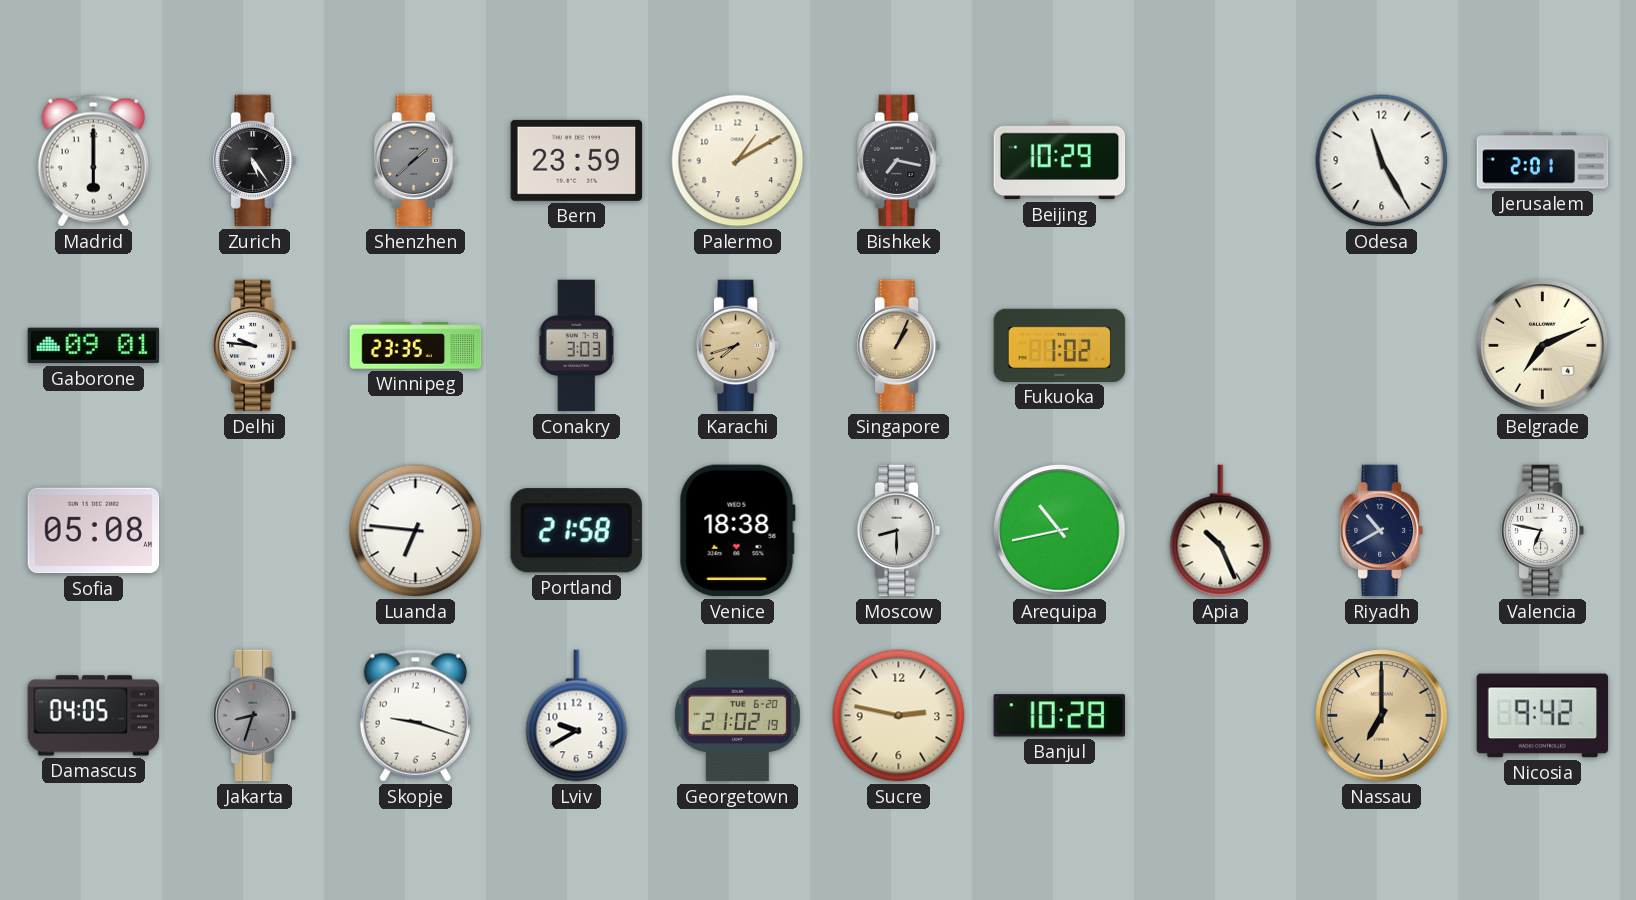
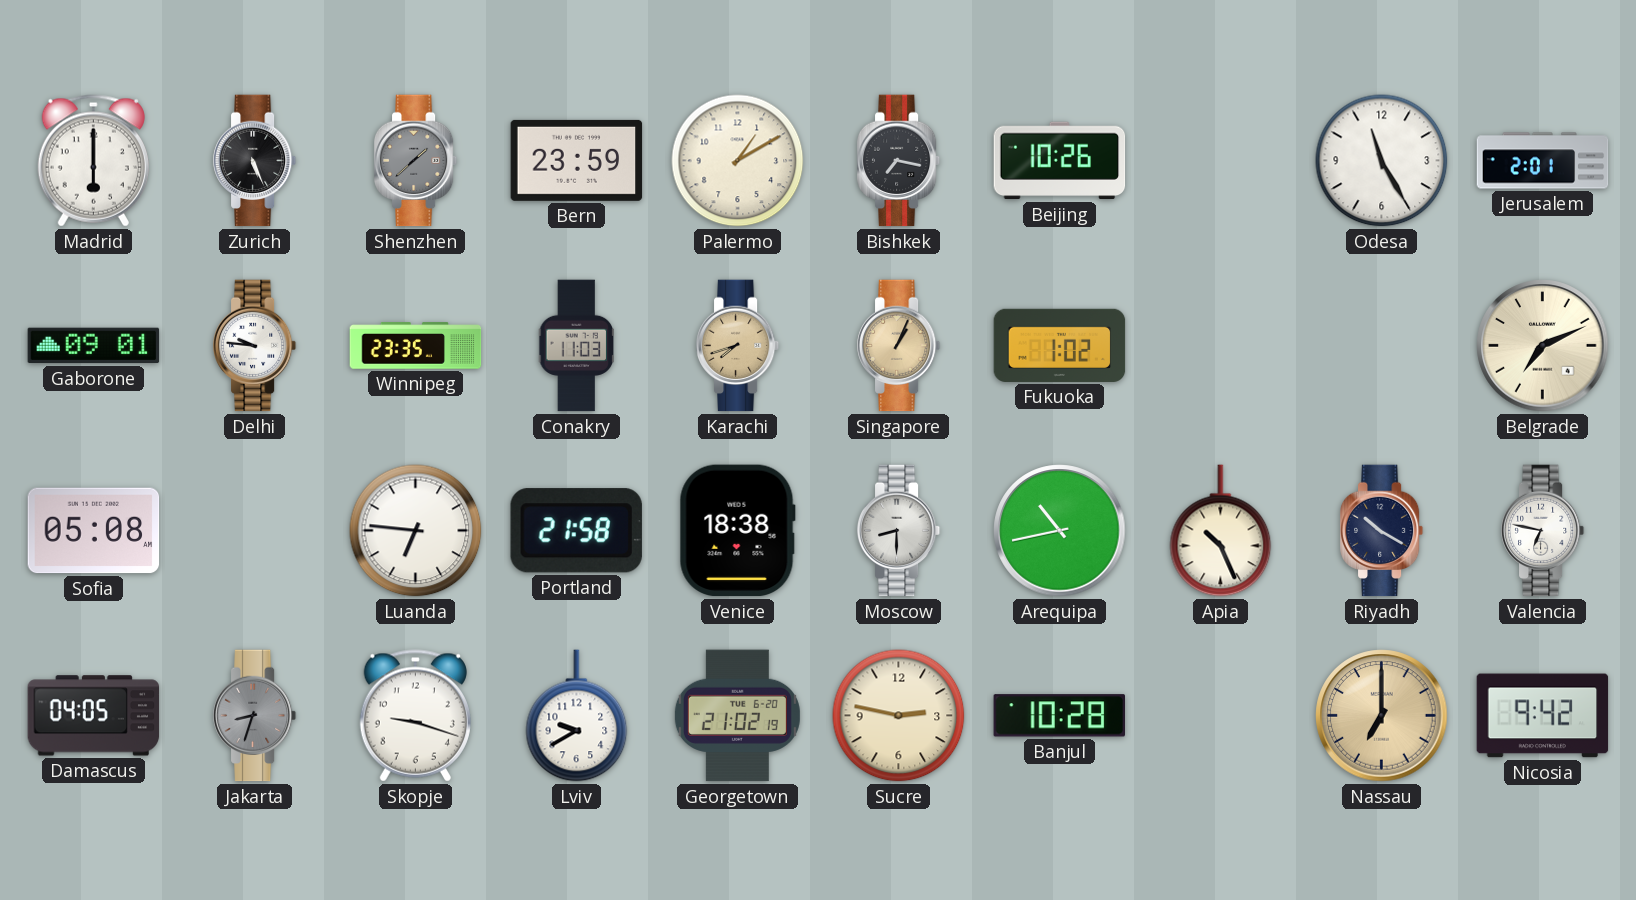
Zurich: 5:24 -> 5:26
Beijing: 10:29 -> 10:26
Conakry: 3:03 -> 11:03
Riyadh: 10:40 -> 10:20
